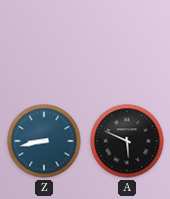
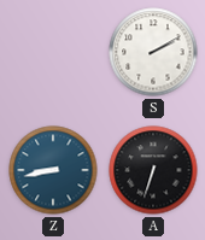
S: none -> 2:10
A: 5:49 -> 6:33
